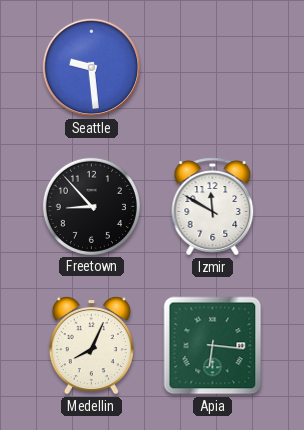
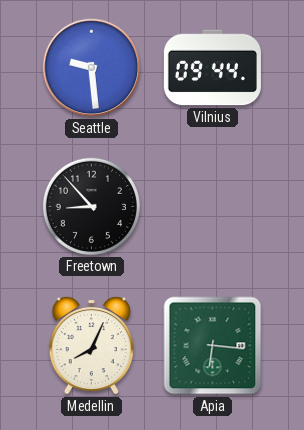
Vilnius: none -> 09:44
Izmir: 11:50 -> none
